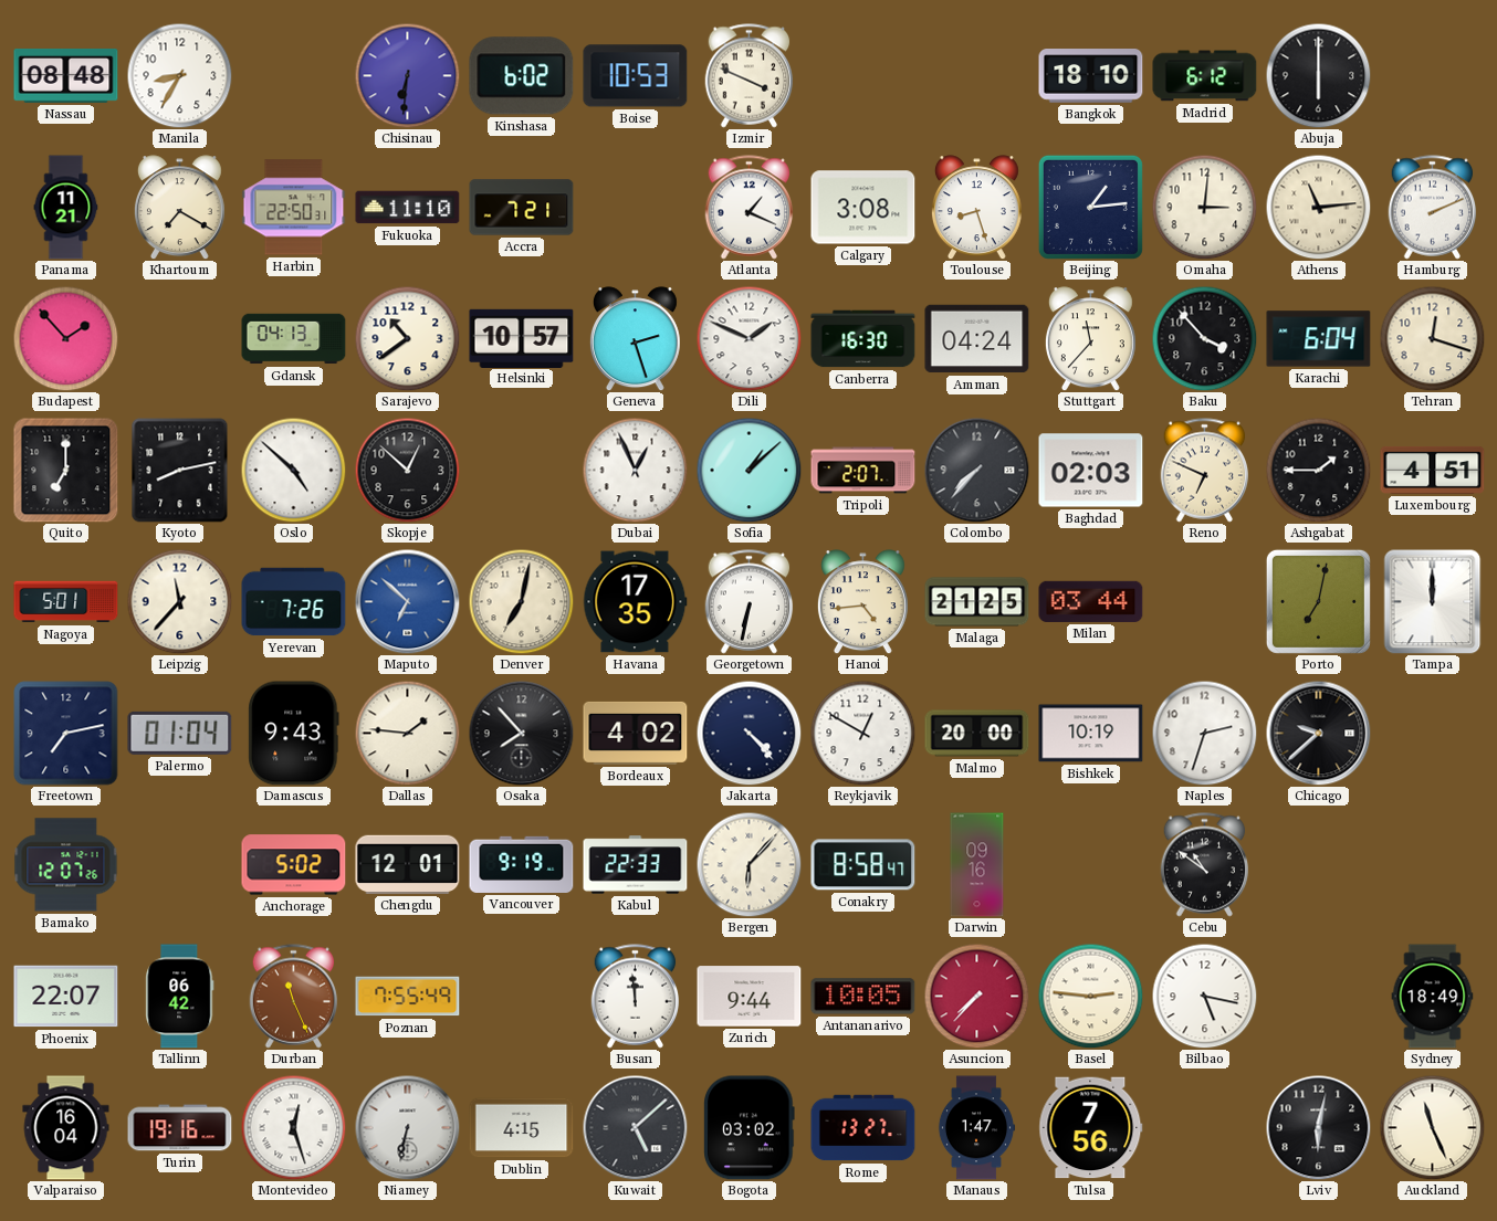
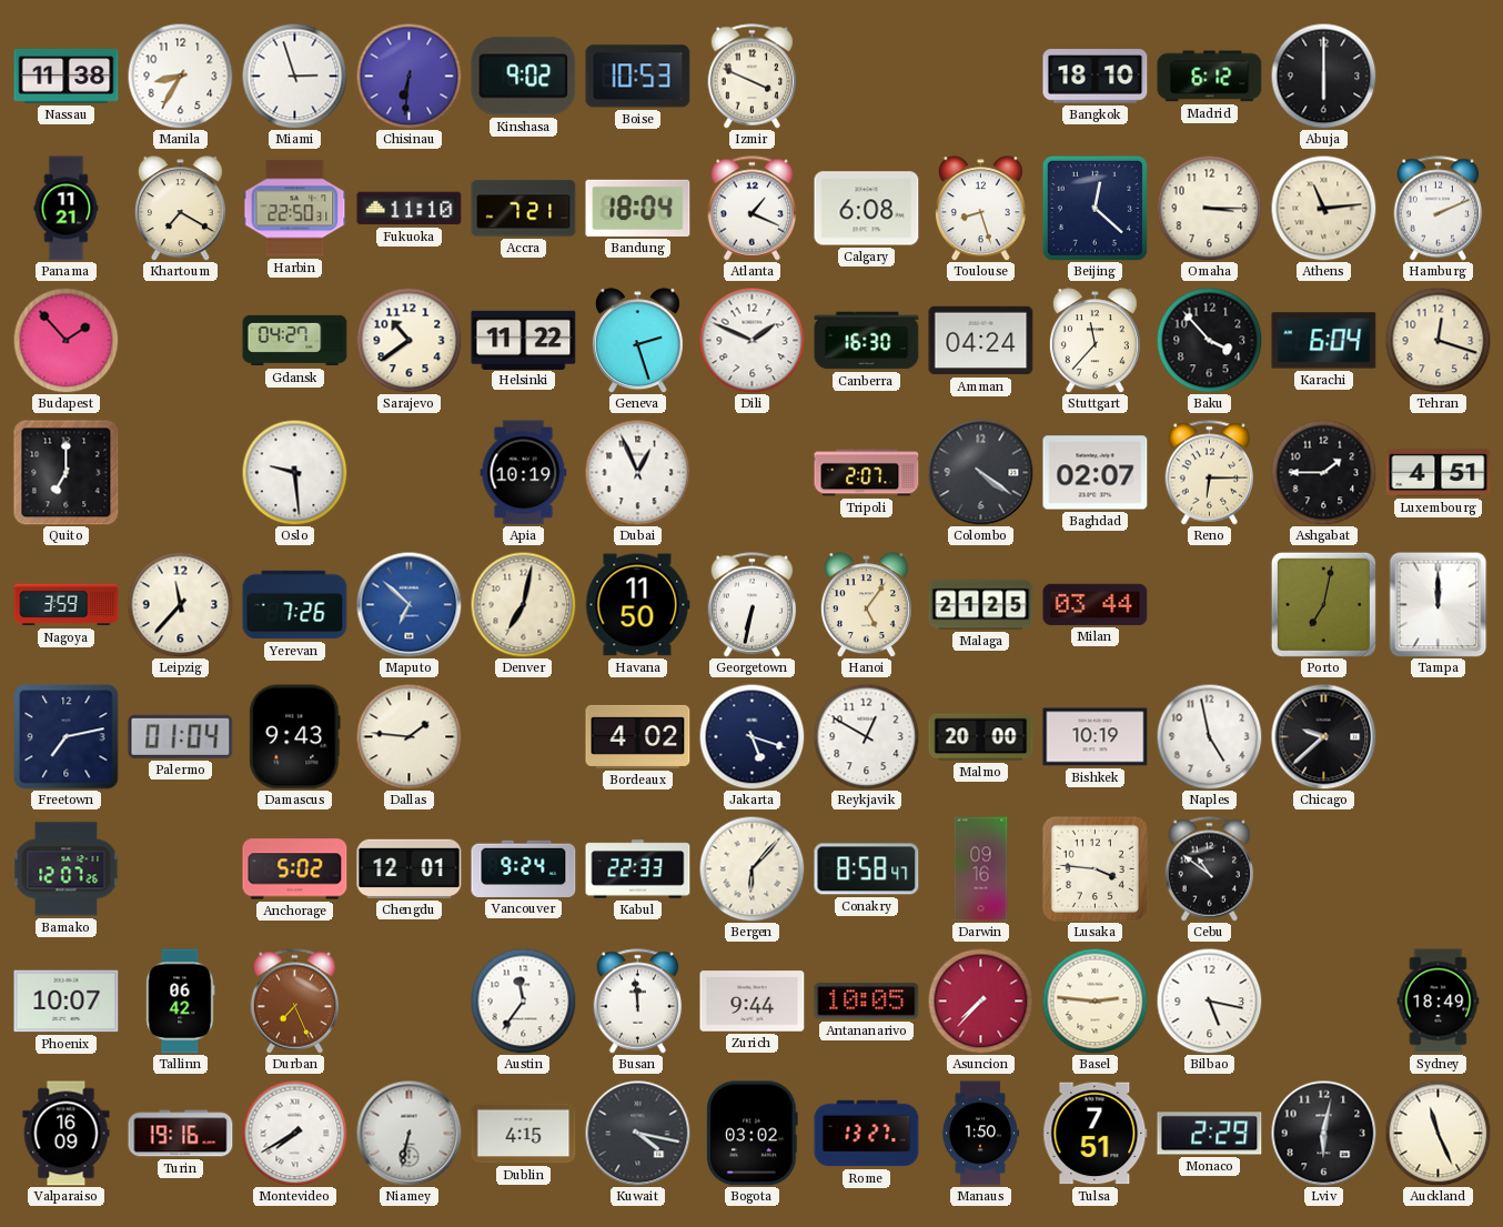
Nassau: 08:48 -> 11:38
Miami: none -> 2:57
Kinshasa: 6:02 -> 9:02
Bandung: none -> 18:04
Calgary: 3:08 -> 6:08
Beijing: 1:14 -> 12:22
Omaha: 3:01 -> 3:15
Gdansk: 04:13 -> 04:27
Helsinki: 10:57 -> 11:22
Kyoto: 8:13 -> none
Oslo: 4:52 -> 9:29
Skopje: 12:52 -> none
Apia: none -> 10:19
Sofia: 1:08 -> none
Colombo: 7:37 -> 4:21
Baghdad: 02:03 -> 02:07
Reno: 6:49 -> 6:15
Nagoya: 5:01 -> 3:59
Havana: 17:35 -> 11:50
Hanoi: 4:44 -> 5:06
Osaka: 7:53 -> none
Jakarta: 4:23 -> 5:18
Naples: 2:33 -> 4:58
Vancouver: 9:19 -> 9:24
Lusaka: none -> 3:46
Phoenix: 22:07 -> 10:07
Durban: 11:26 -> 7:26
Poznan: 7:55 -> none
Austin: none -> 11:36
Valparaiso: 16:04 -> 16:09
Montevideo: 12:27 -> 7:40
Kuwait: 5:08 -> 4:17
Manaus: 1:47 -> 1:50
Tulsa: 7:56 -> 7:51
Monaco: none -> 2:29
